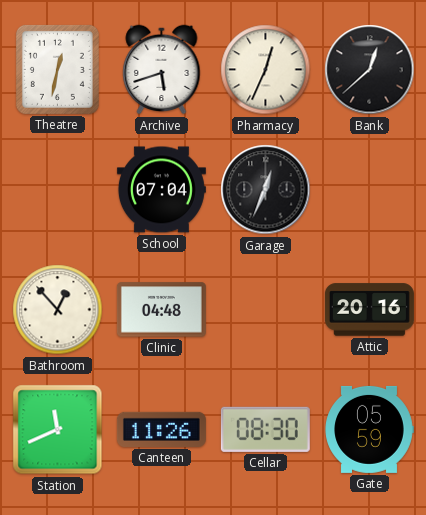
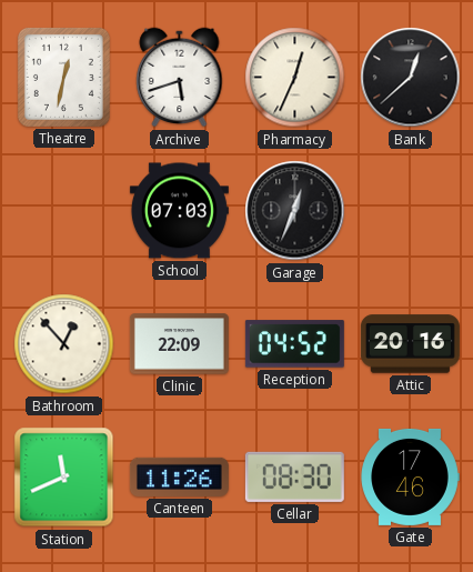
School: 07:04 -> 07:03
Clinic: 04:48 -> 22:09
Reception: none -> 04:52
Gate: 05:59 -> 17:46
